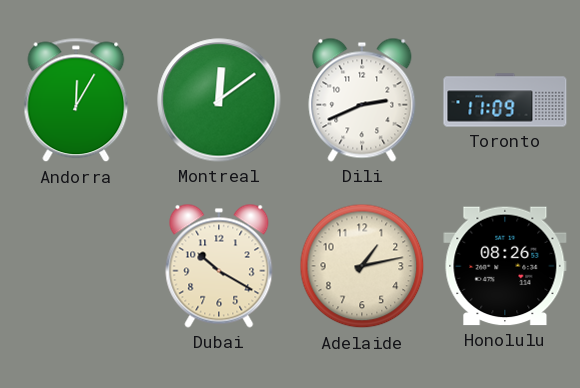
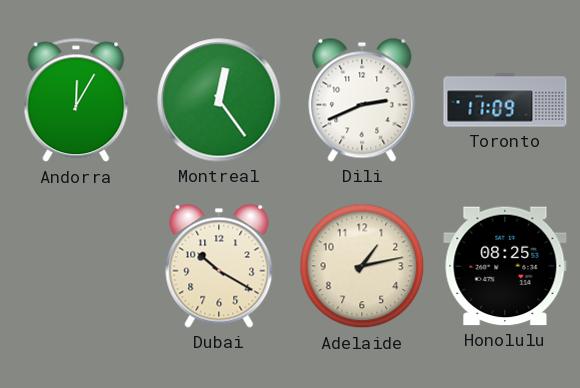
Montreal: 12:09 -> 12:24
Honolulu: 08:26 -> 08:25
